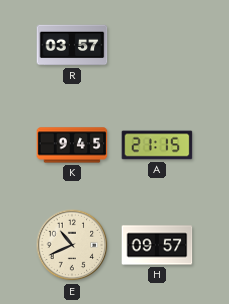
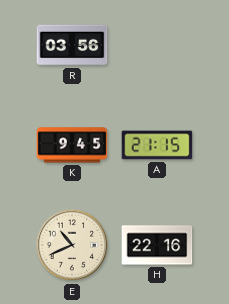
R: 03:57 -> 03:56
H: 09:57 -> 22:16
